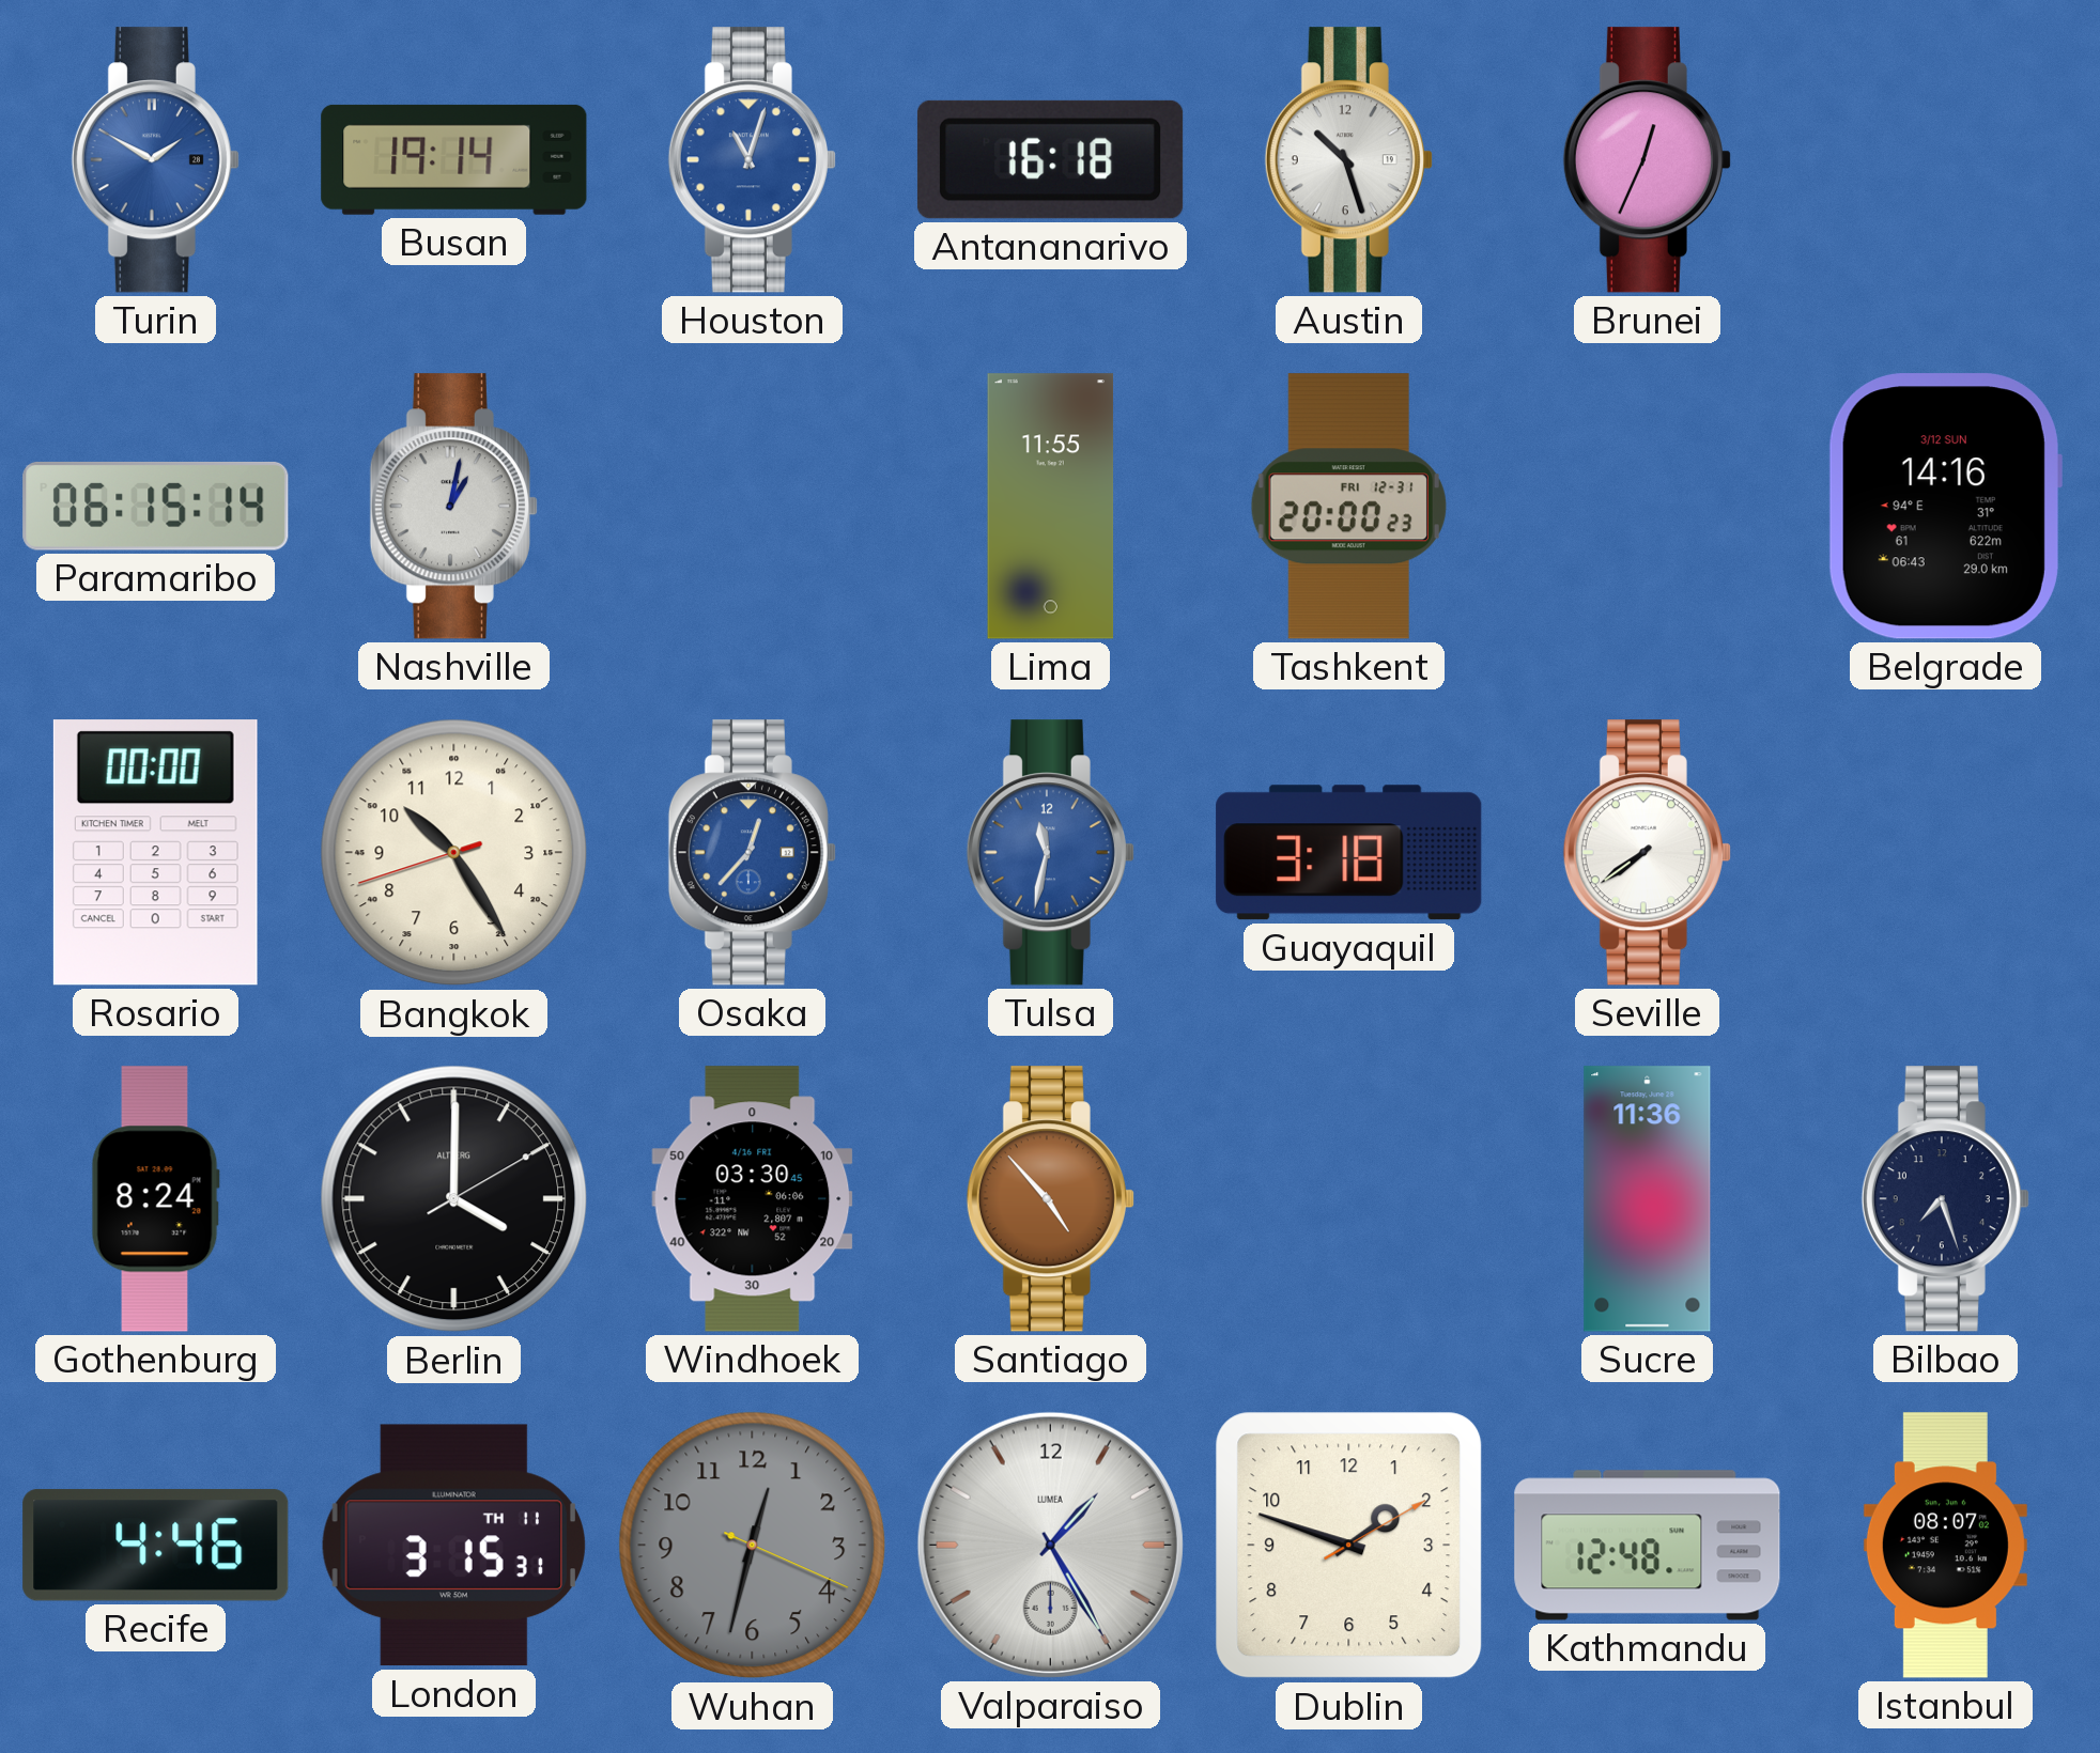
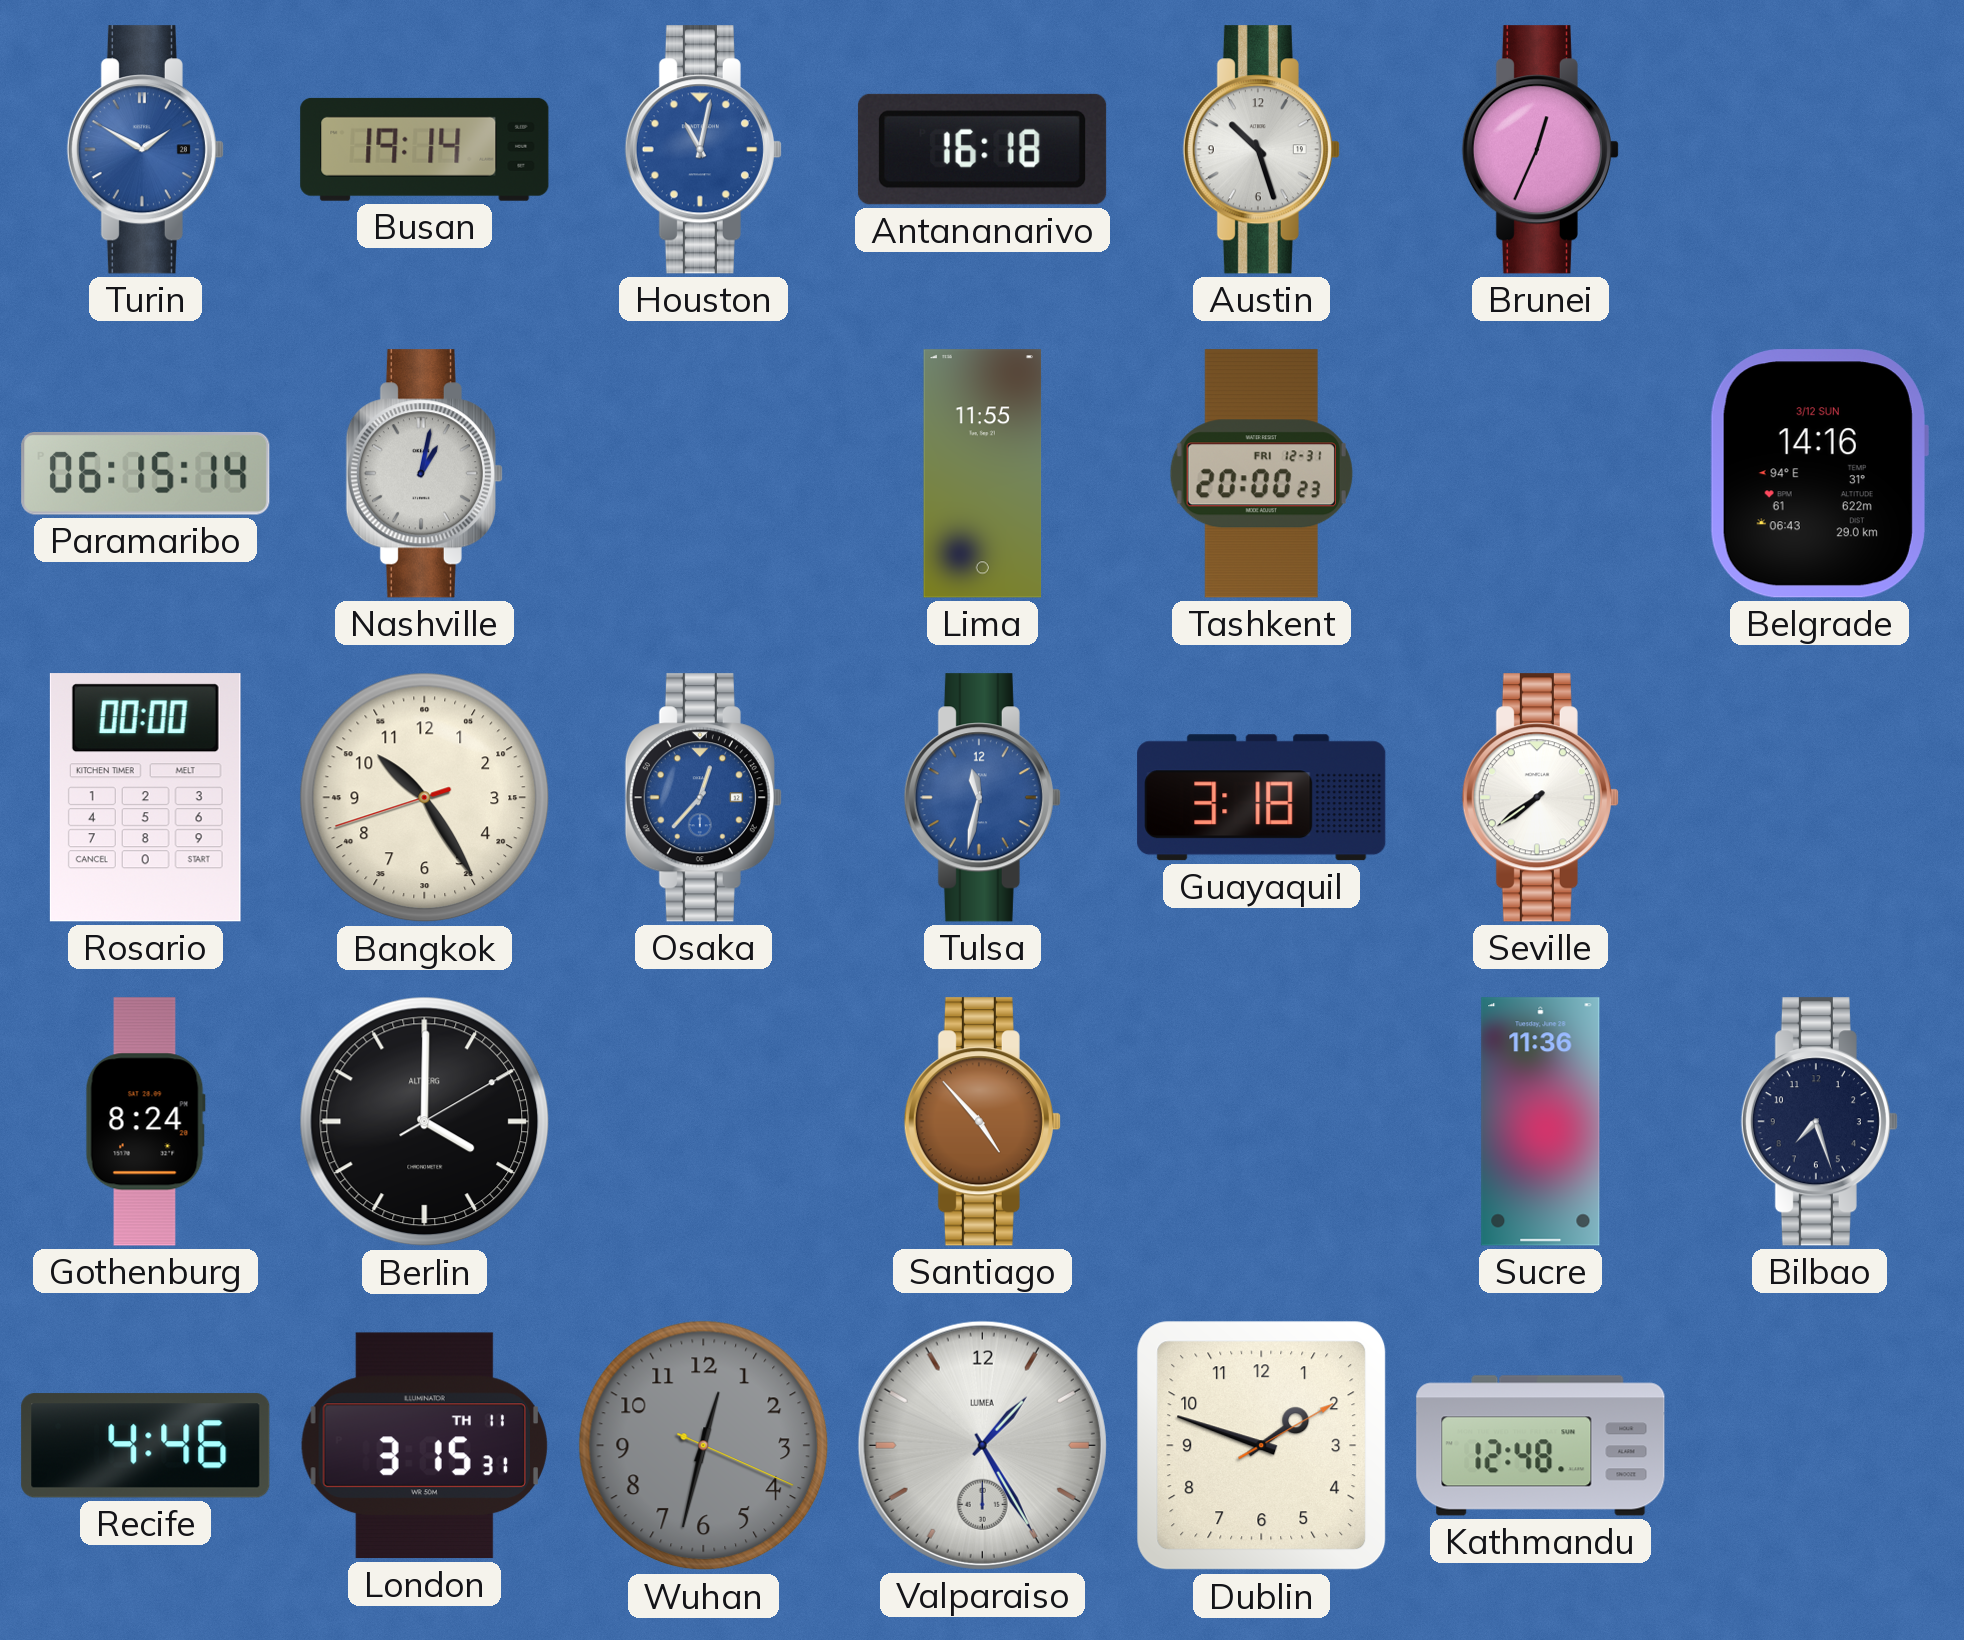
Houston: 11:03 -> 11:02
Windhoek: 03:30 -> none
Istanbul: 08:07 -> none
